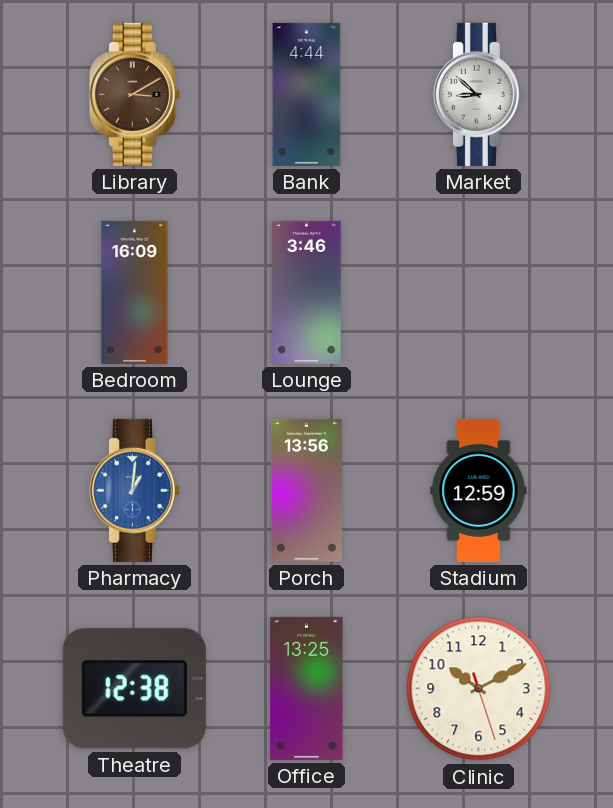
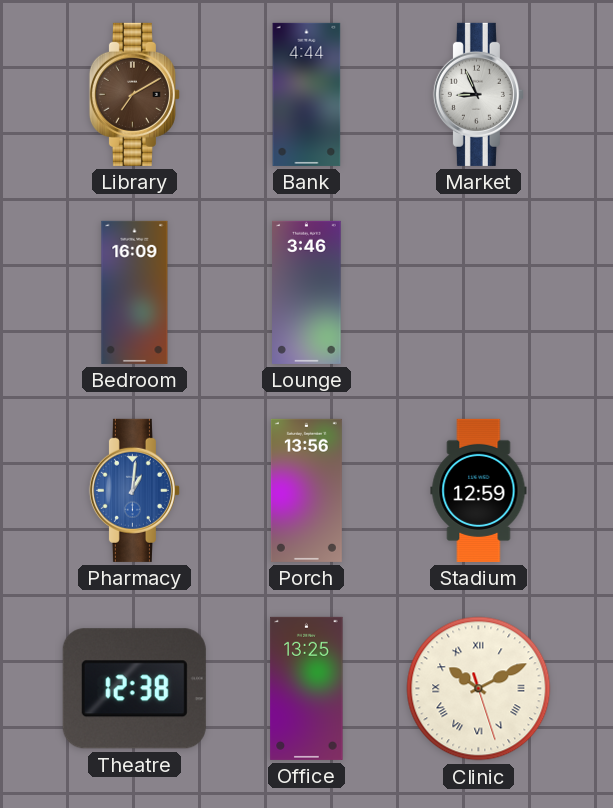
Library: 3:10 -> 7:10
Market: 8:52 -> 8:56
Clinic numerals: Arabic -> Roman
